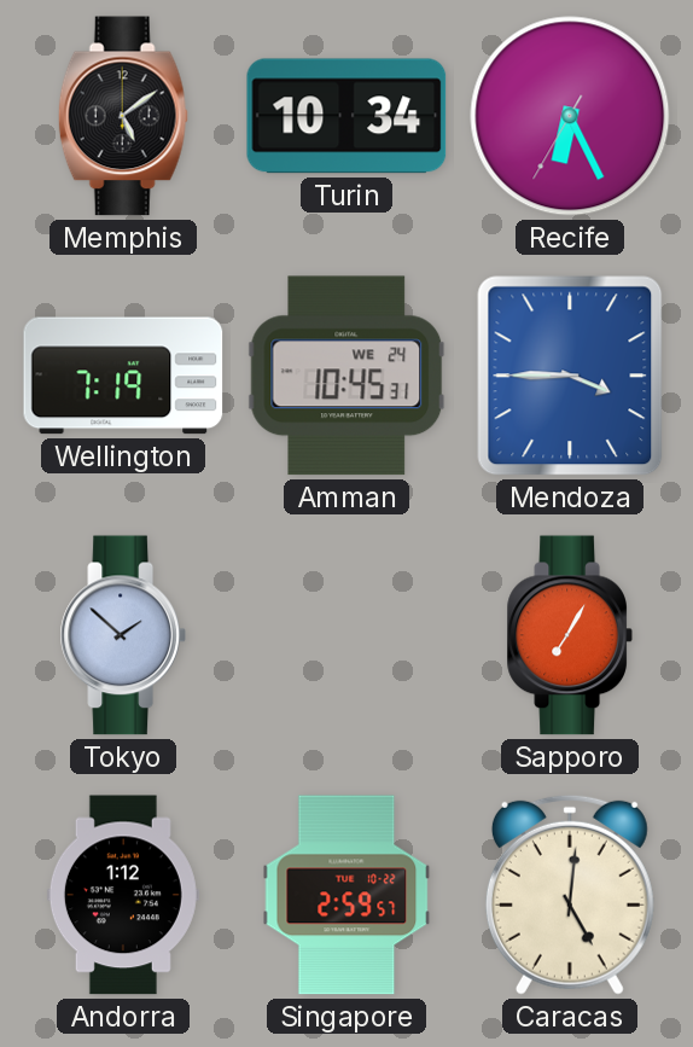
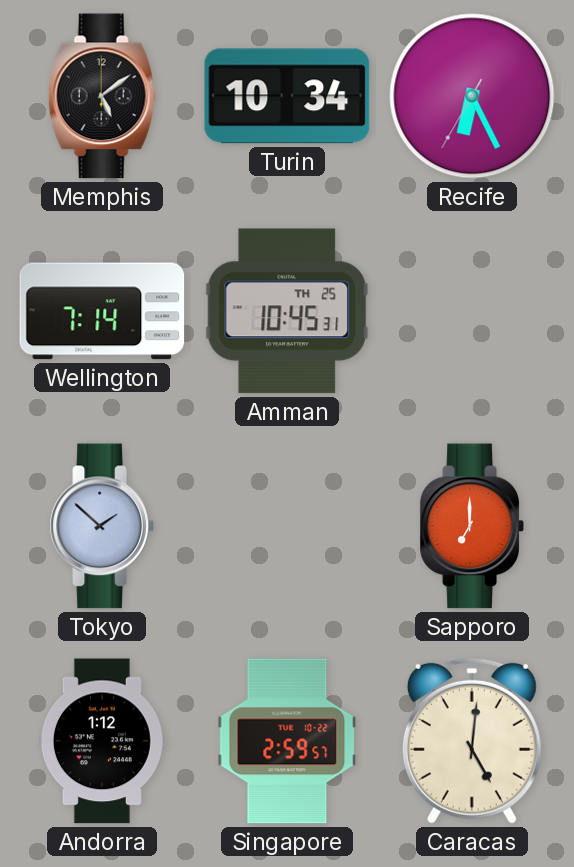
Wellington: 7:19 -> 7:14
Amman date: WE 24 -> TH 25
Mendoza: 3:45 -> none
Sapporo: 7:05 -> 7:00
